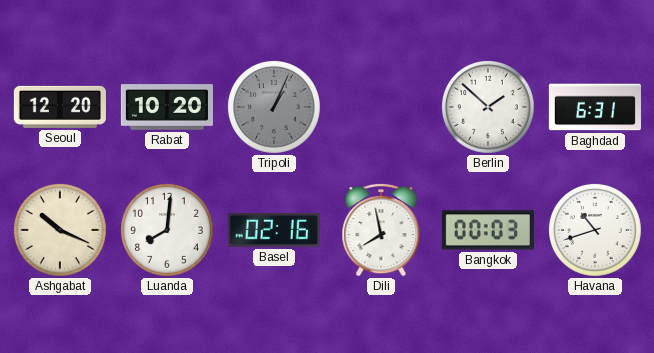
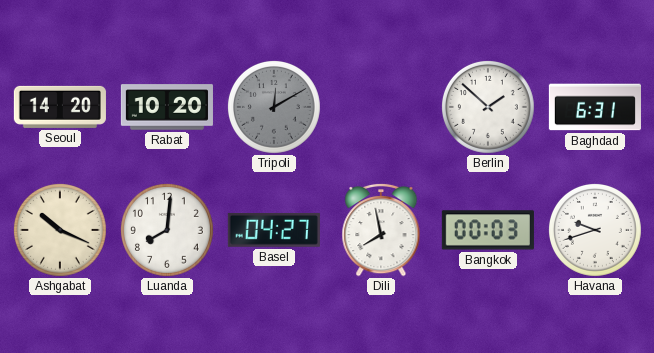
Seoul: 12:20 -> 14:20
Tripoli: 1:04 -> 12:10
Basel: 02:16 -> 04:27
Havana: 10:42 -> 9:42
